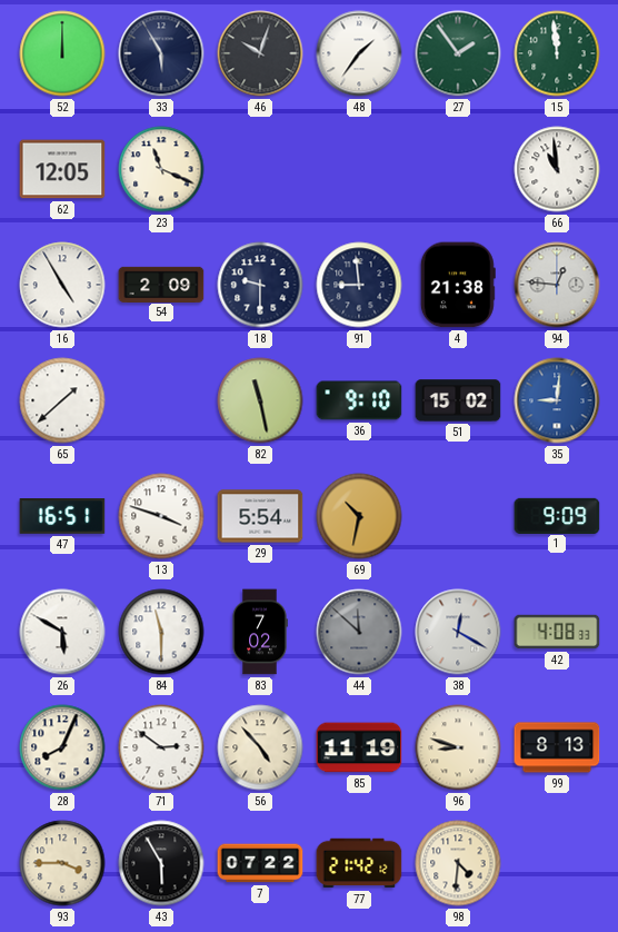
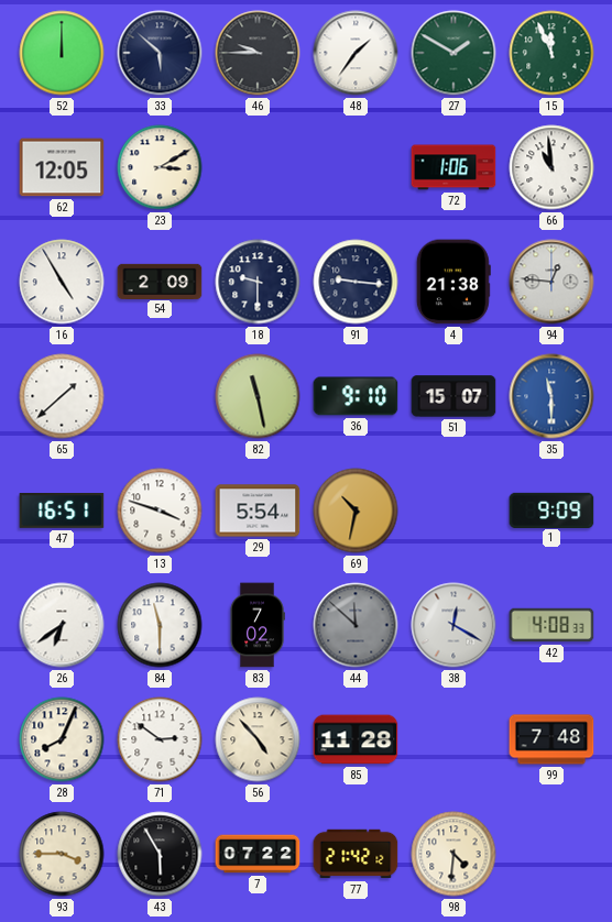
33: 5:55 -> 5:52
46: 10:03 -> 9:45
27: 1:54 -> 1:50
15: 11:59 -> 11:56
23: 11:19 -> 3:10
72: none -> 1:06
91: 8:59 -> 9:16
51: 15:02 -> 15:07
35: 9:01 -> 11:30
26: 5:50 -> 6:39
85: 11:19 -> 11:28
96: 8:48 -> none
99: 8:13 -> 7:48
